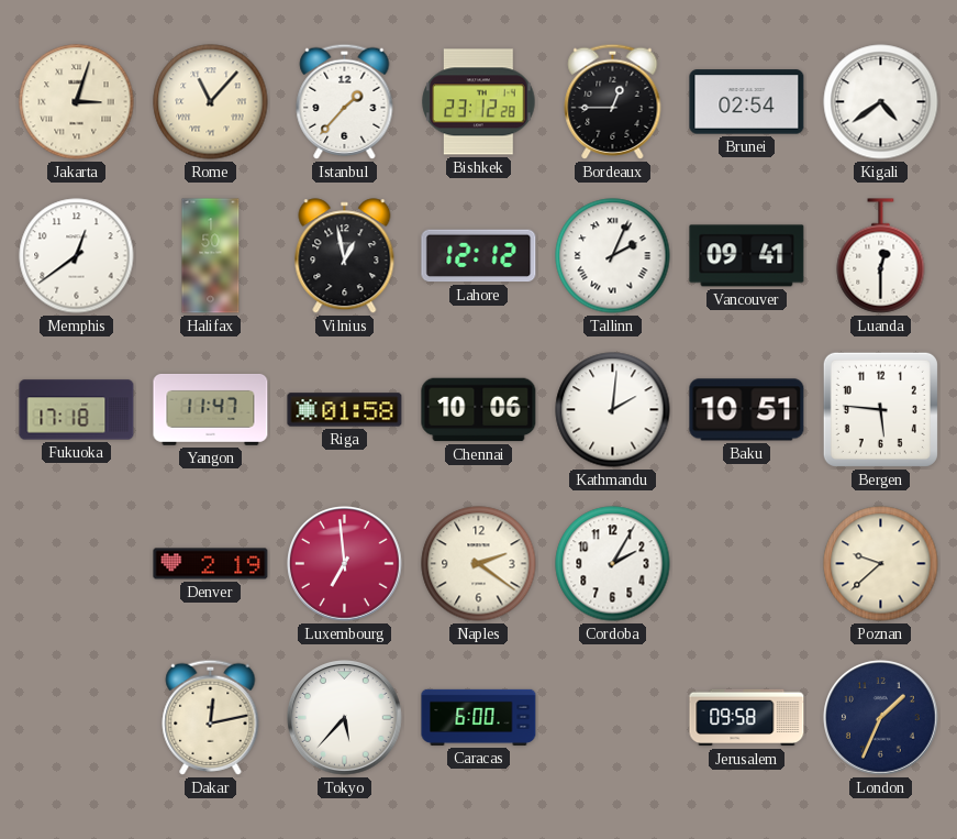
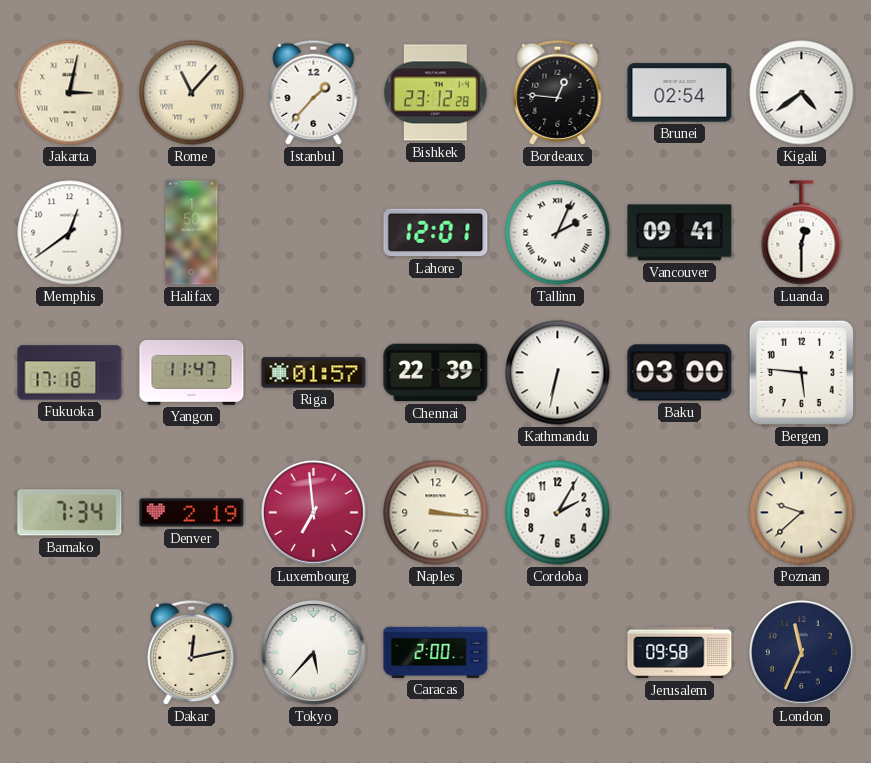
Jakarta: 3:03 -> 3:02
Bordeaux: 12:45 -> 12:46
Vilnius: 12:58 -> none
Lahore: 12:12 -> 12:01
Riga: 01:58 -> 01:57
Chennai: 10:06 -> 22:39
Kathmandu: 2:01 -> 6:32
Baku: 10:51 -> 03:00
Bamako: none -> 7:34
Naples: 2:21 -> 3:16
Caracas: 6:00 -> 2:00
London: 1:34 -> 11:34
